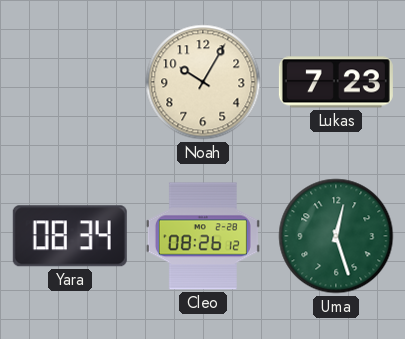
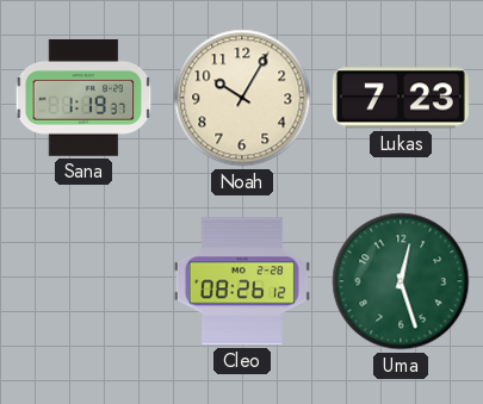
Sana: none -> 1:19
Yara: 08:34 -> none
